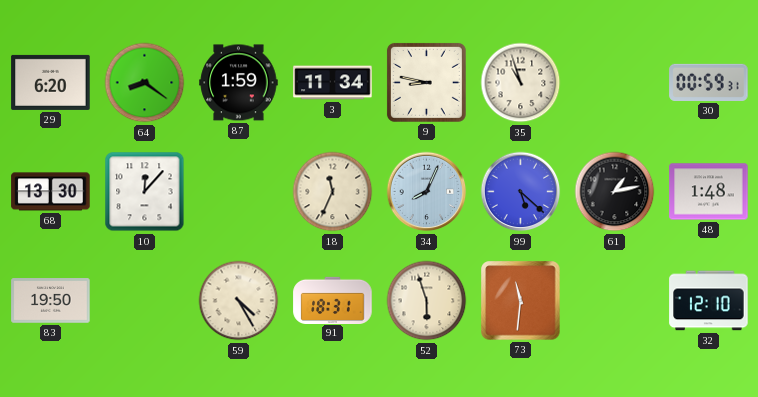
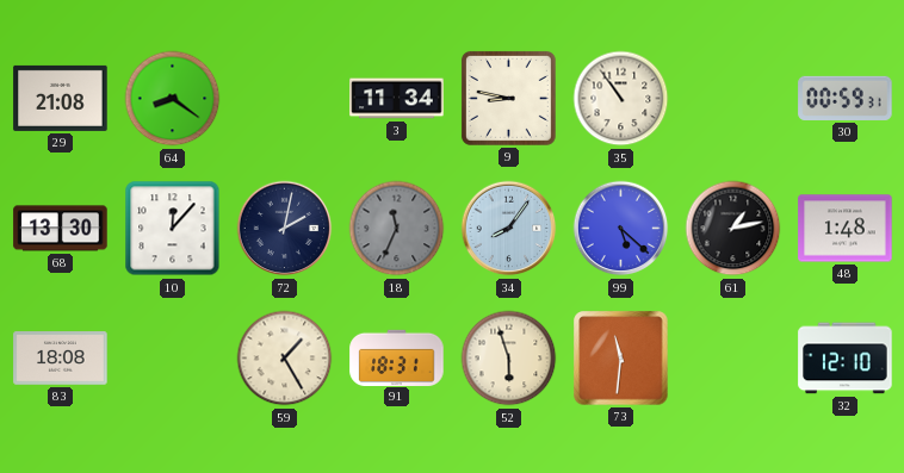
29: 6:20 -> 21:08
87: 1:59 -> none
35: 10:57 -> 10:54
72: none -> 2:02
18 dial: cream -> grey
34: 8:04 -> 8:06
83: 19:50 -> 18:08
59: 4:25 -> 1:25
